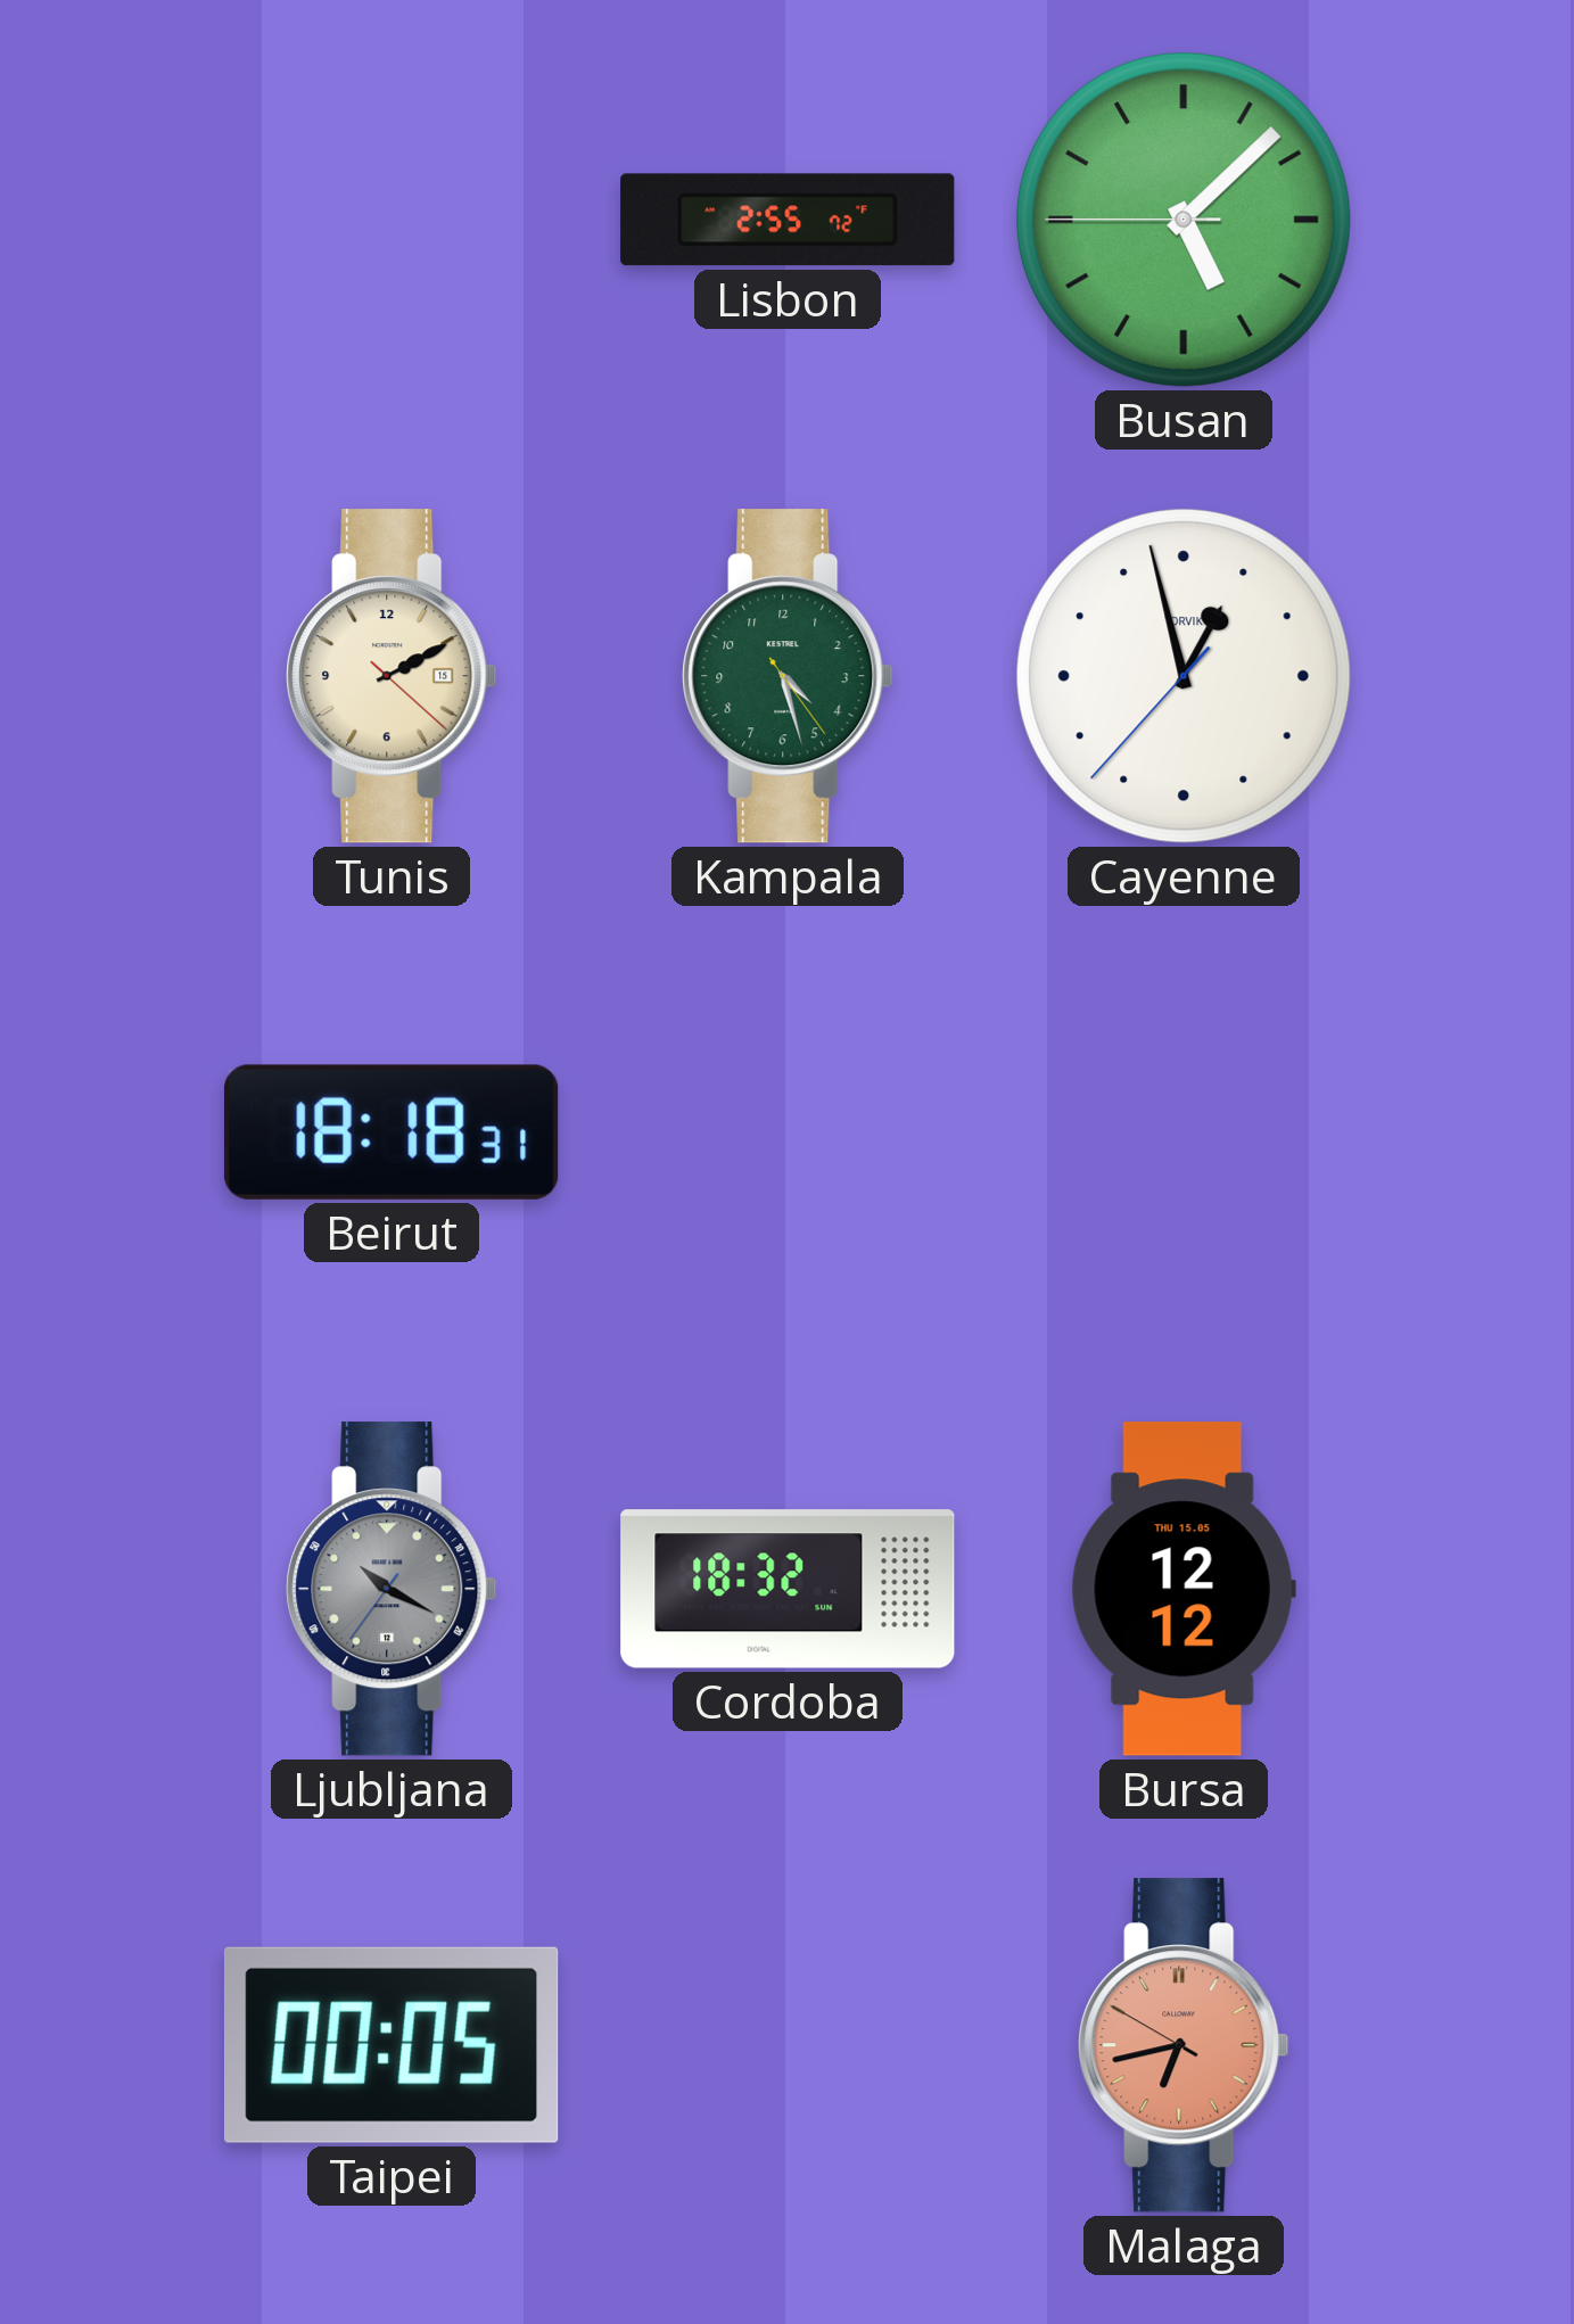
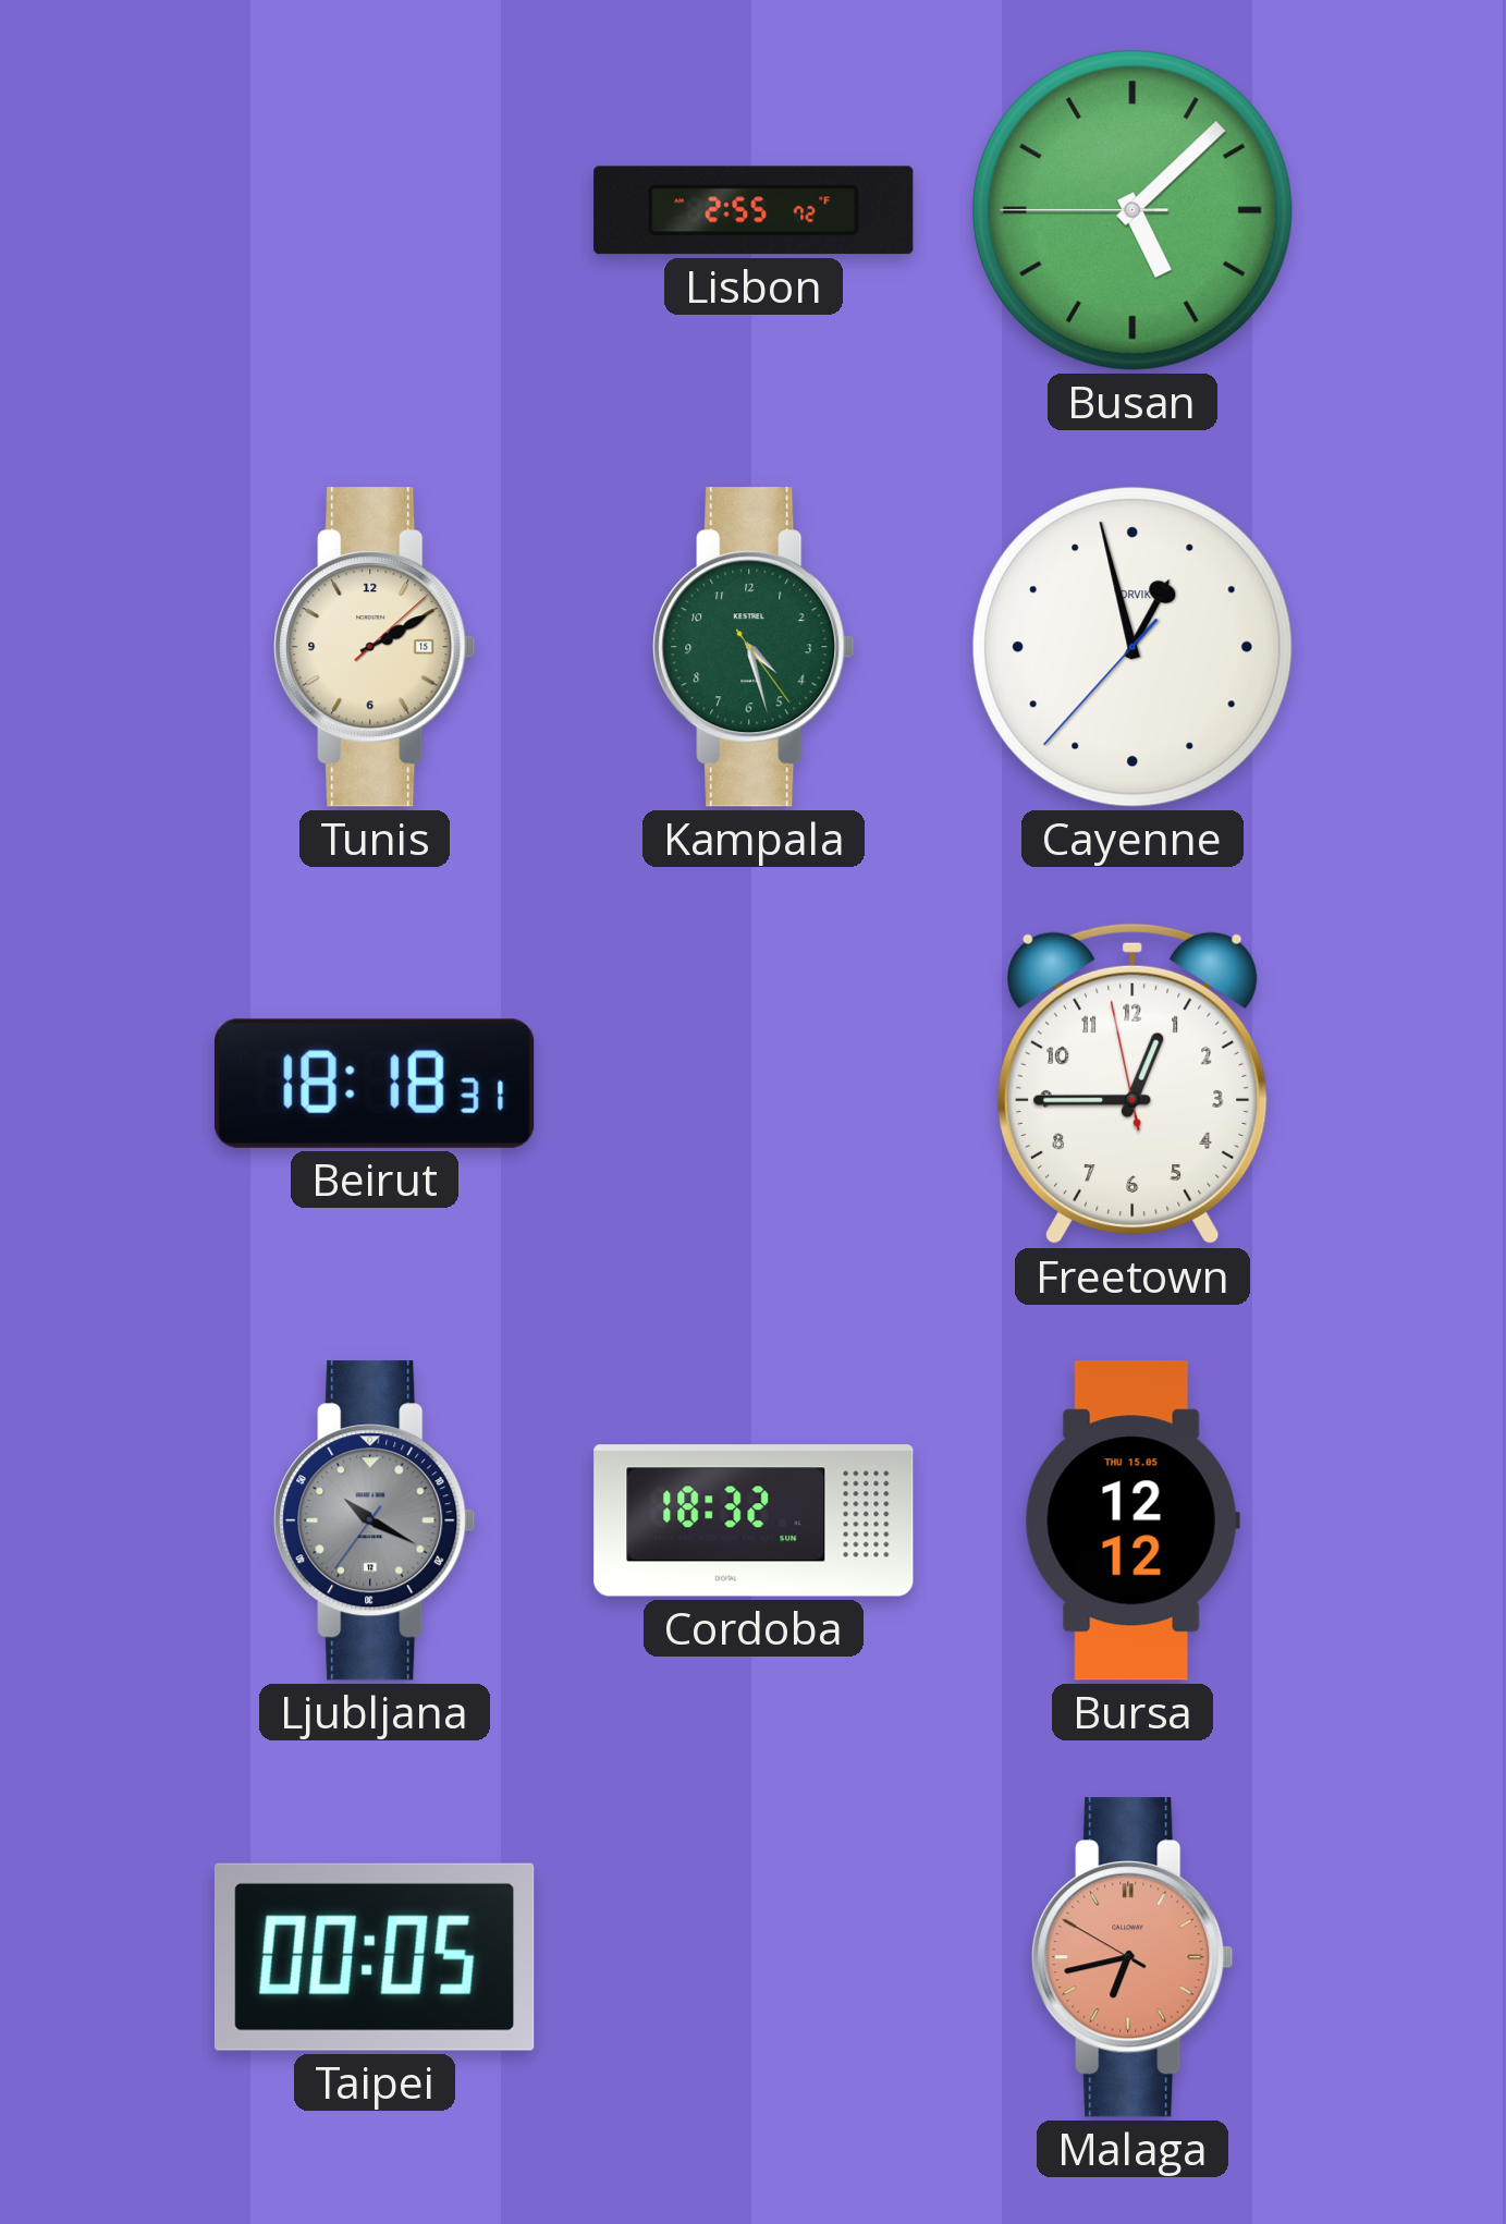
Tunis: 2:10:22 -> 2:10:08
Freetown: none -> 12:44
